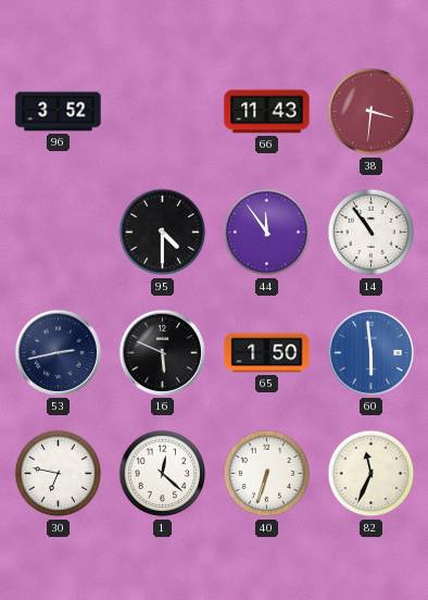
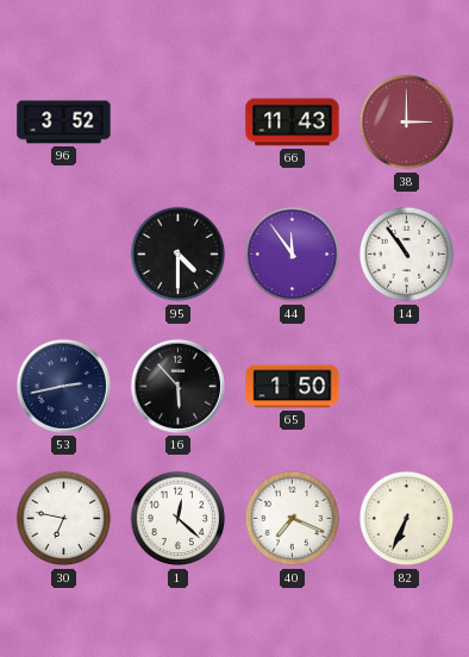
38: 3:31 -> 3:00
16: 5:49 -> 5:53
60: 5:59 -> none
40: 6:33 -> 7:19
82: 11:34 -> 6:34
